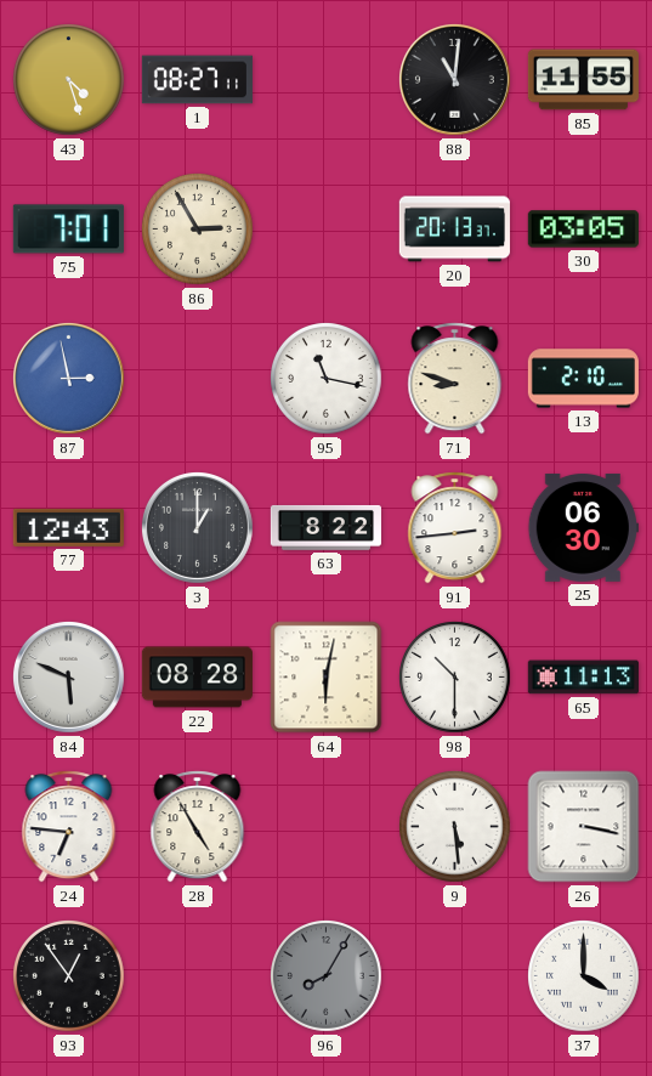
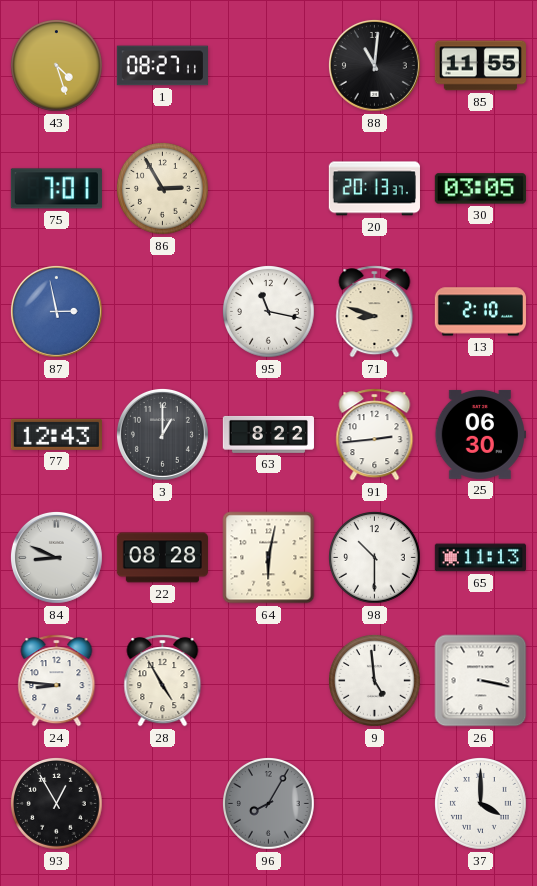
84: 5:49 -> 8:49
24: 6:46 -> 8:46
9: 5:29 -> 4:59
93: 12:54 -> 12:55
